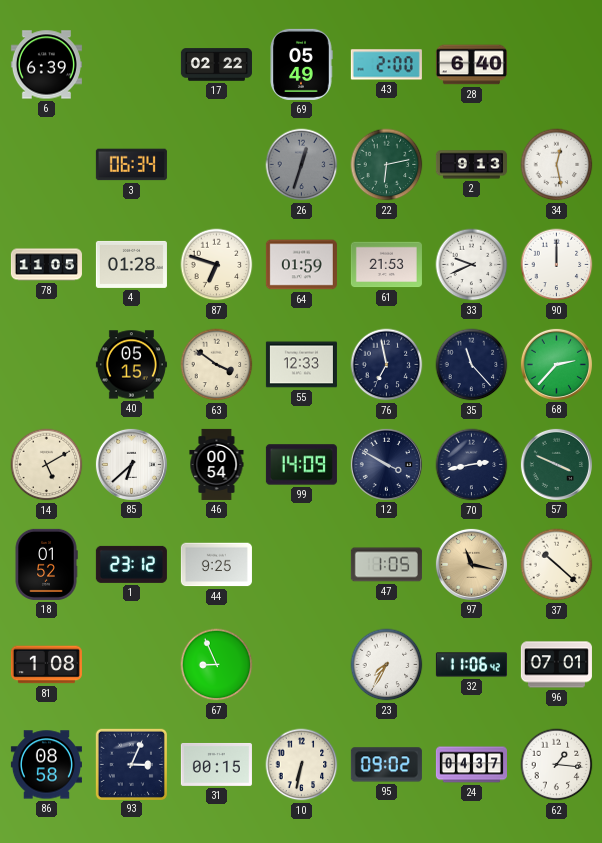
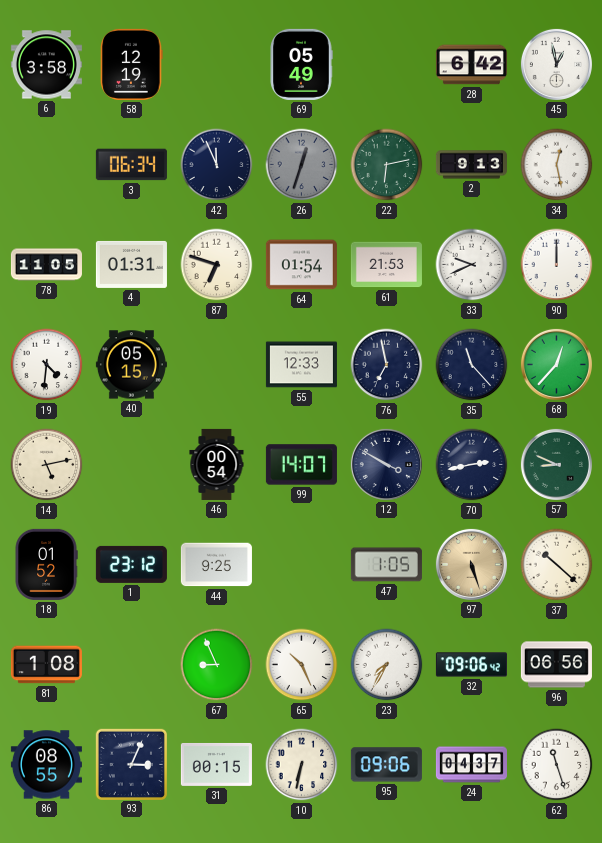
6: 6:39 -> 3:58
58: none -> 12:19
17: 02:22 -> none
43: 2:00 -> none
28: 6:40 -> 6:42
45: none -> 12:58
42: none -> 11:56
4: 01:28 -> 01:31
64: 01:59 -> 01:54
19: none -> 4:31
63: 3:51 -> none
68: 2:37 -> 12:37
14: 5:10 -> 5:13
85: 6:38 -> none
99: 14:09 -> 14:07
57: 3:49 -> 8:49
97: 11:17 -> 5:27
65: none -> 10:26
32: 11:06 -> 09:06
96: 07:01 -> 06:56
86: 08:58 -> 08:55
95: 09:02 -> 09:06
62: 1:16 -> 11:27
